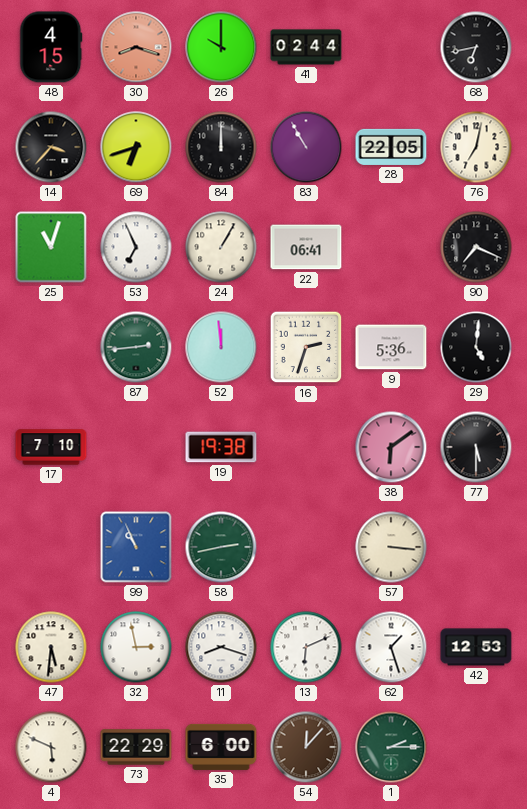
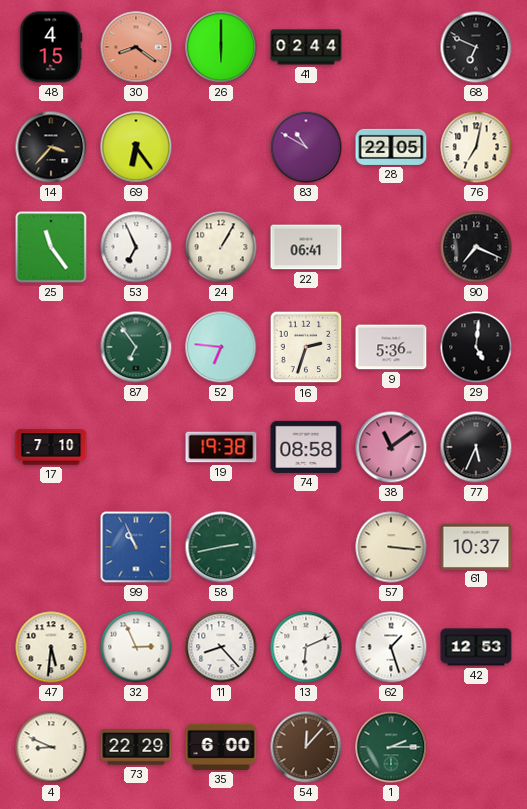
30: 8:18 -> 8:21
26: 10:00 -> 6:00
68: 6:43 -> 6:49
69: 6:42 -> 6:24
84: 12:00 -> none
83: 10:55 -> 10:50
25: 11:03 -> 11:24
87: 2:44 -> 6:54
52: 11:59 -> 6:46
74: none -> 08:58
38: 6:09 -> 11:09
77: 5:30 -> 5:34
61: none -> 10:37
32: 2:58 -> 2:56
11: 8:18 -> 8:23
4: 5:49 -> 8:49
